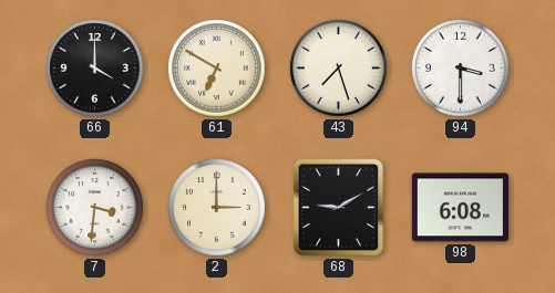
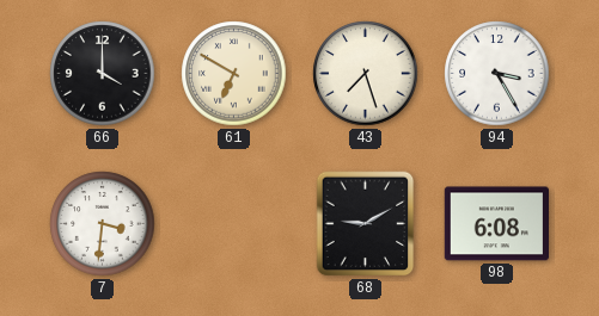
94: 3:30 -> 3:25
2: 3:00 -> none
